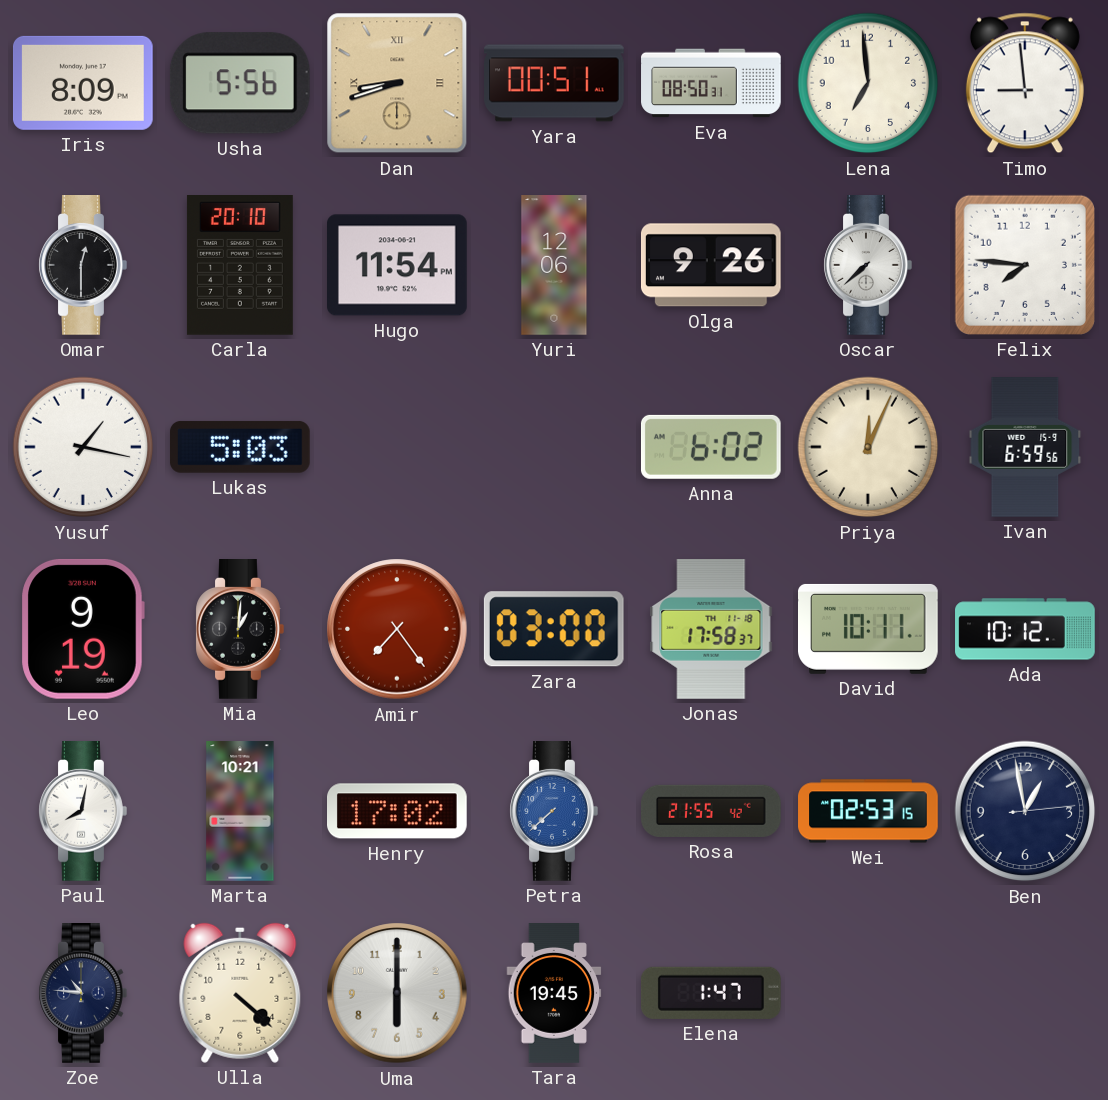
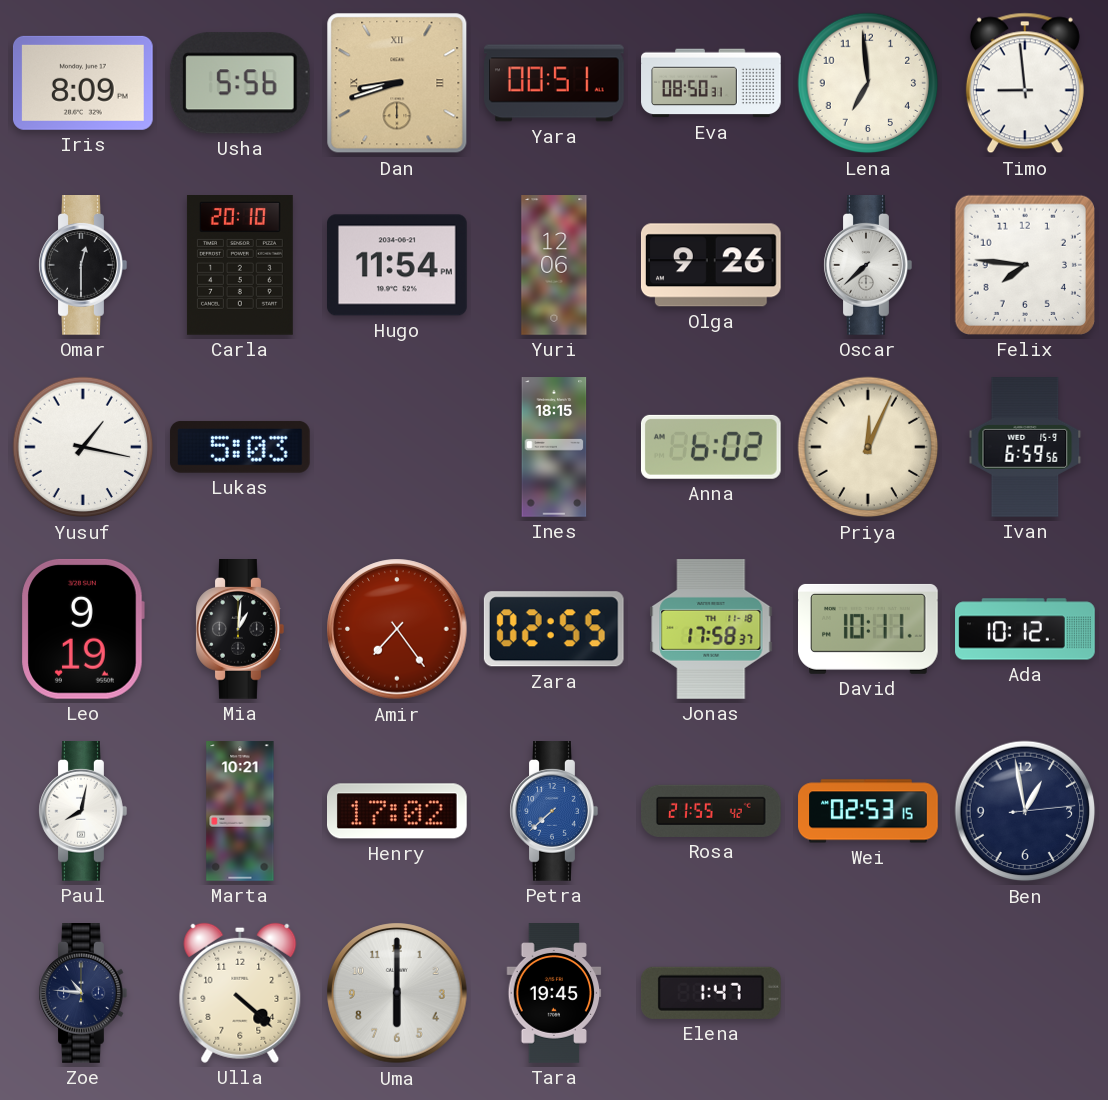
Ines: none -> 18:15
Zara: 03:00 -> 02:55
